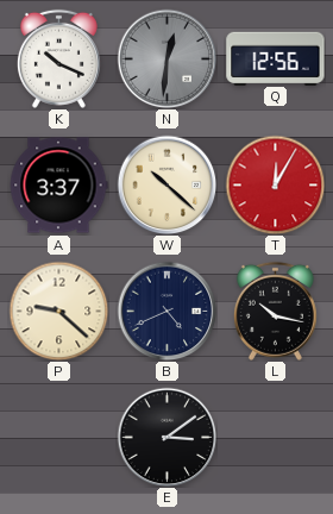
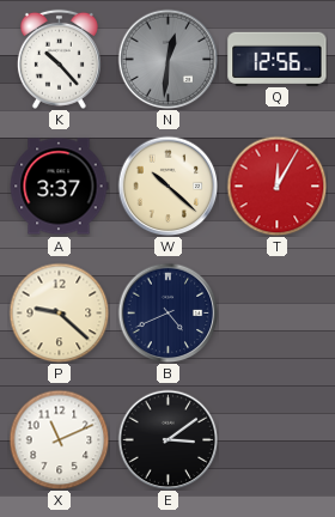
K: 10:19 -> 10:23
L: 10:17 -> none
X: none -> 11:11
